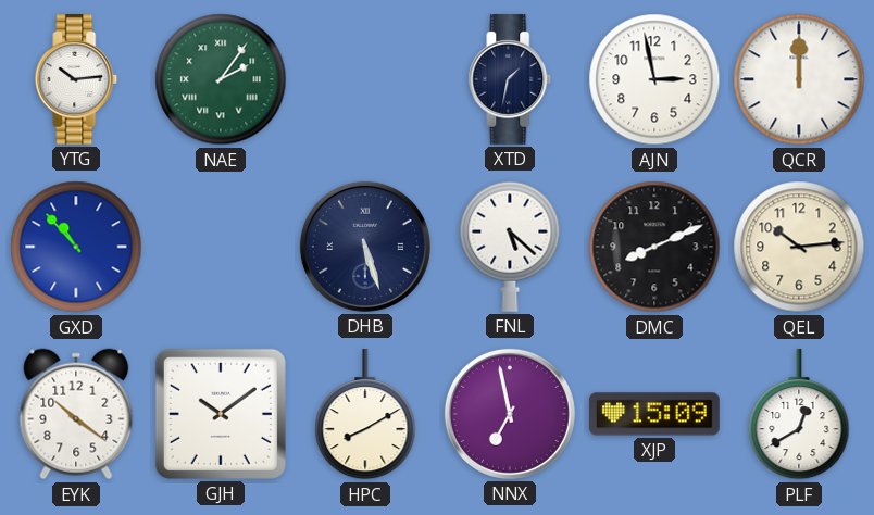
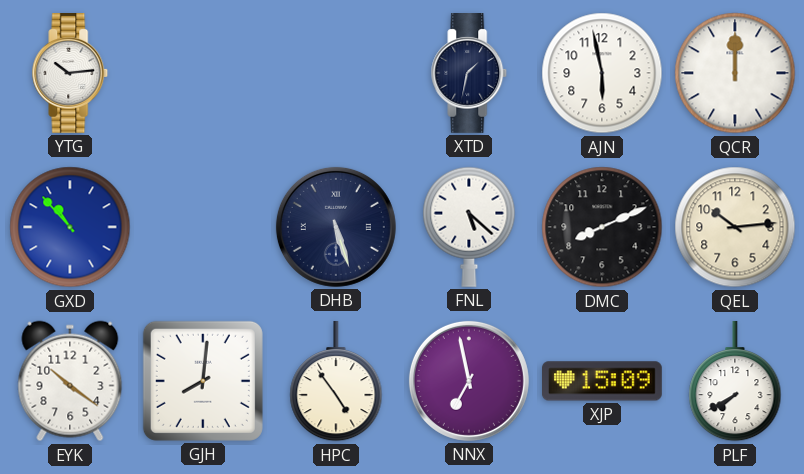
NAE: 2:06 -> none
AJN: 2:58 -> 5:58
GJH: 10:09 -> 8:01
HPC: 8:10 -> 4:54
PLF: 12:40 -> 7:40
